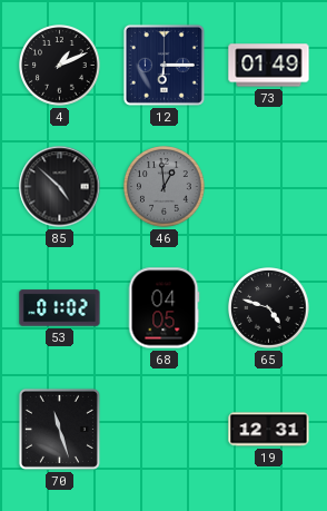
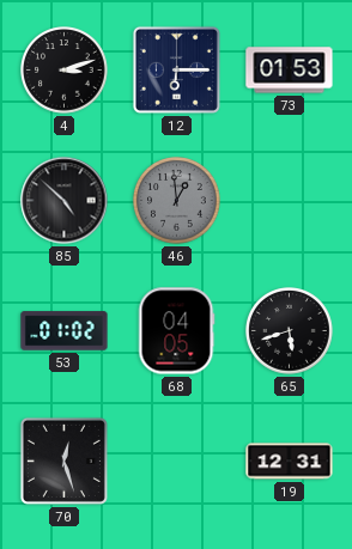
4: 1:11 -> 3:12
73: 01:49 -> 01:53
65: 4:48 -> 5:42
70: 11:27 -> 12:27
